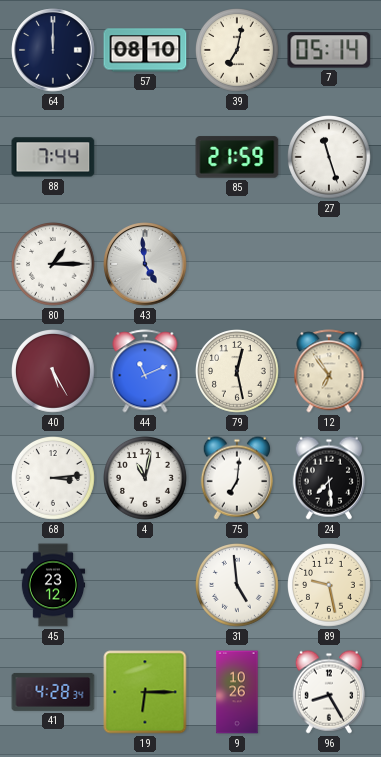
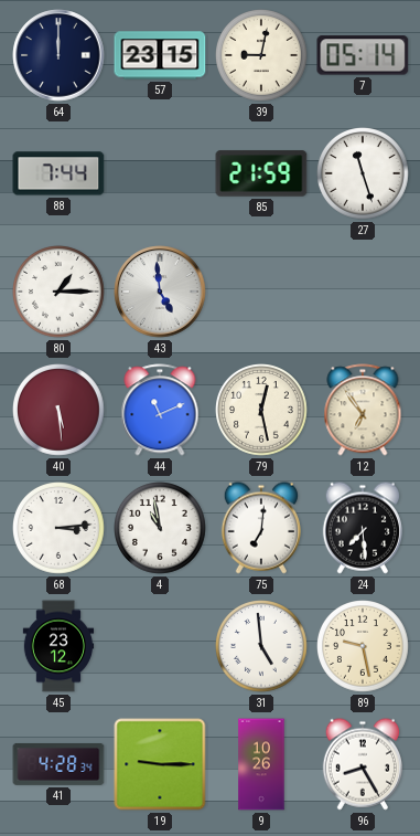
57: 08:10 -> 23:15
39: 7:02 -> 9:02
40: 5:25 -> 5:29
4: 11:02 -> 10:58
19: 6:15 -> 9:15
